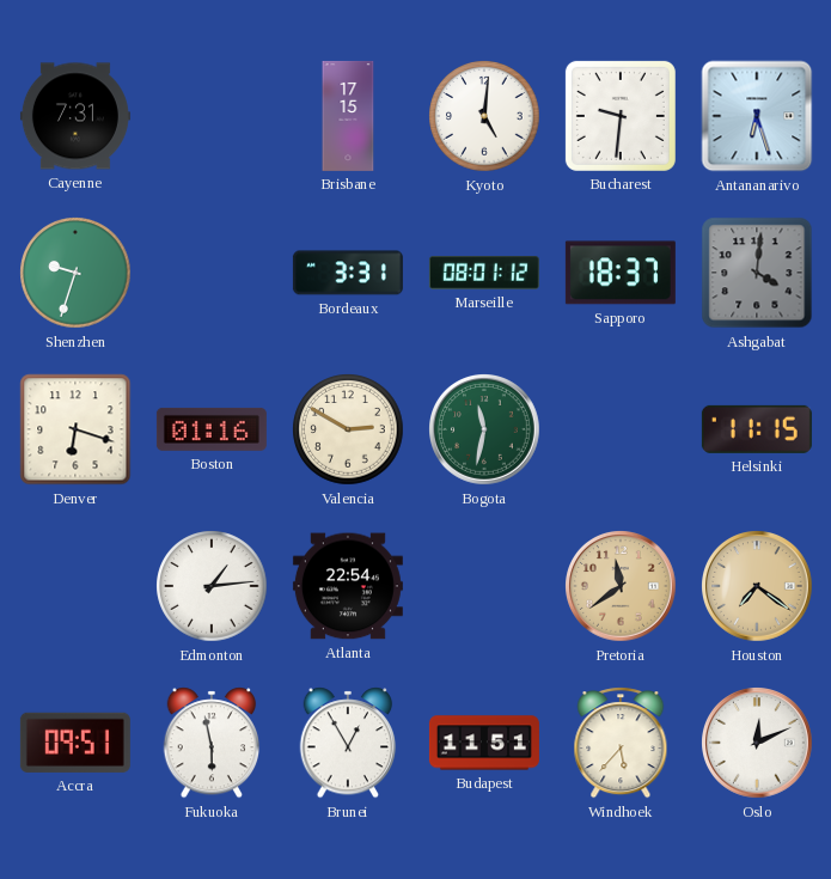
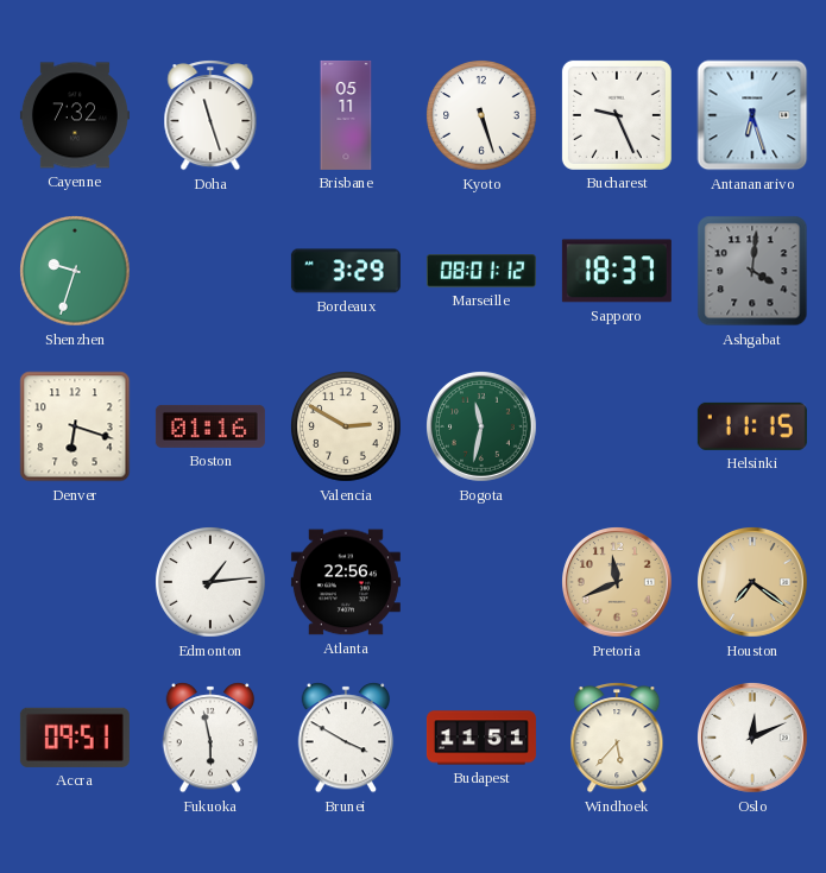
Cayenne: 7:31 -> 7:32
Doha: none -> 11:27
Brisbane: 17:15 -> 05:11
Kyoto: 5:01 -> 5:27
Bucharest: 9:31 -> 9:26
Bordeaux: 3:31 -> 3:29
Atlanta: 22:54 -> 22:56
Pretoria: 11:39 -> 11:41
Brunei: 12:55 -> 3:50
